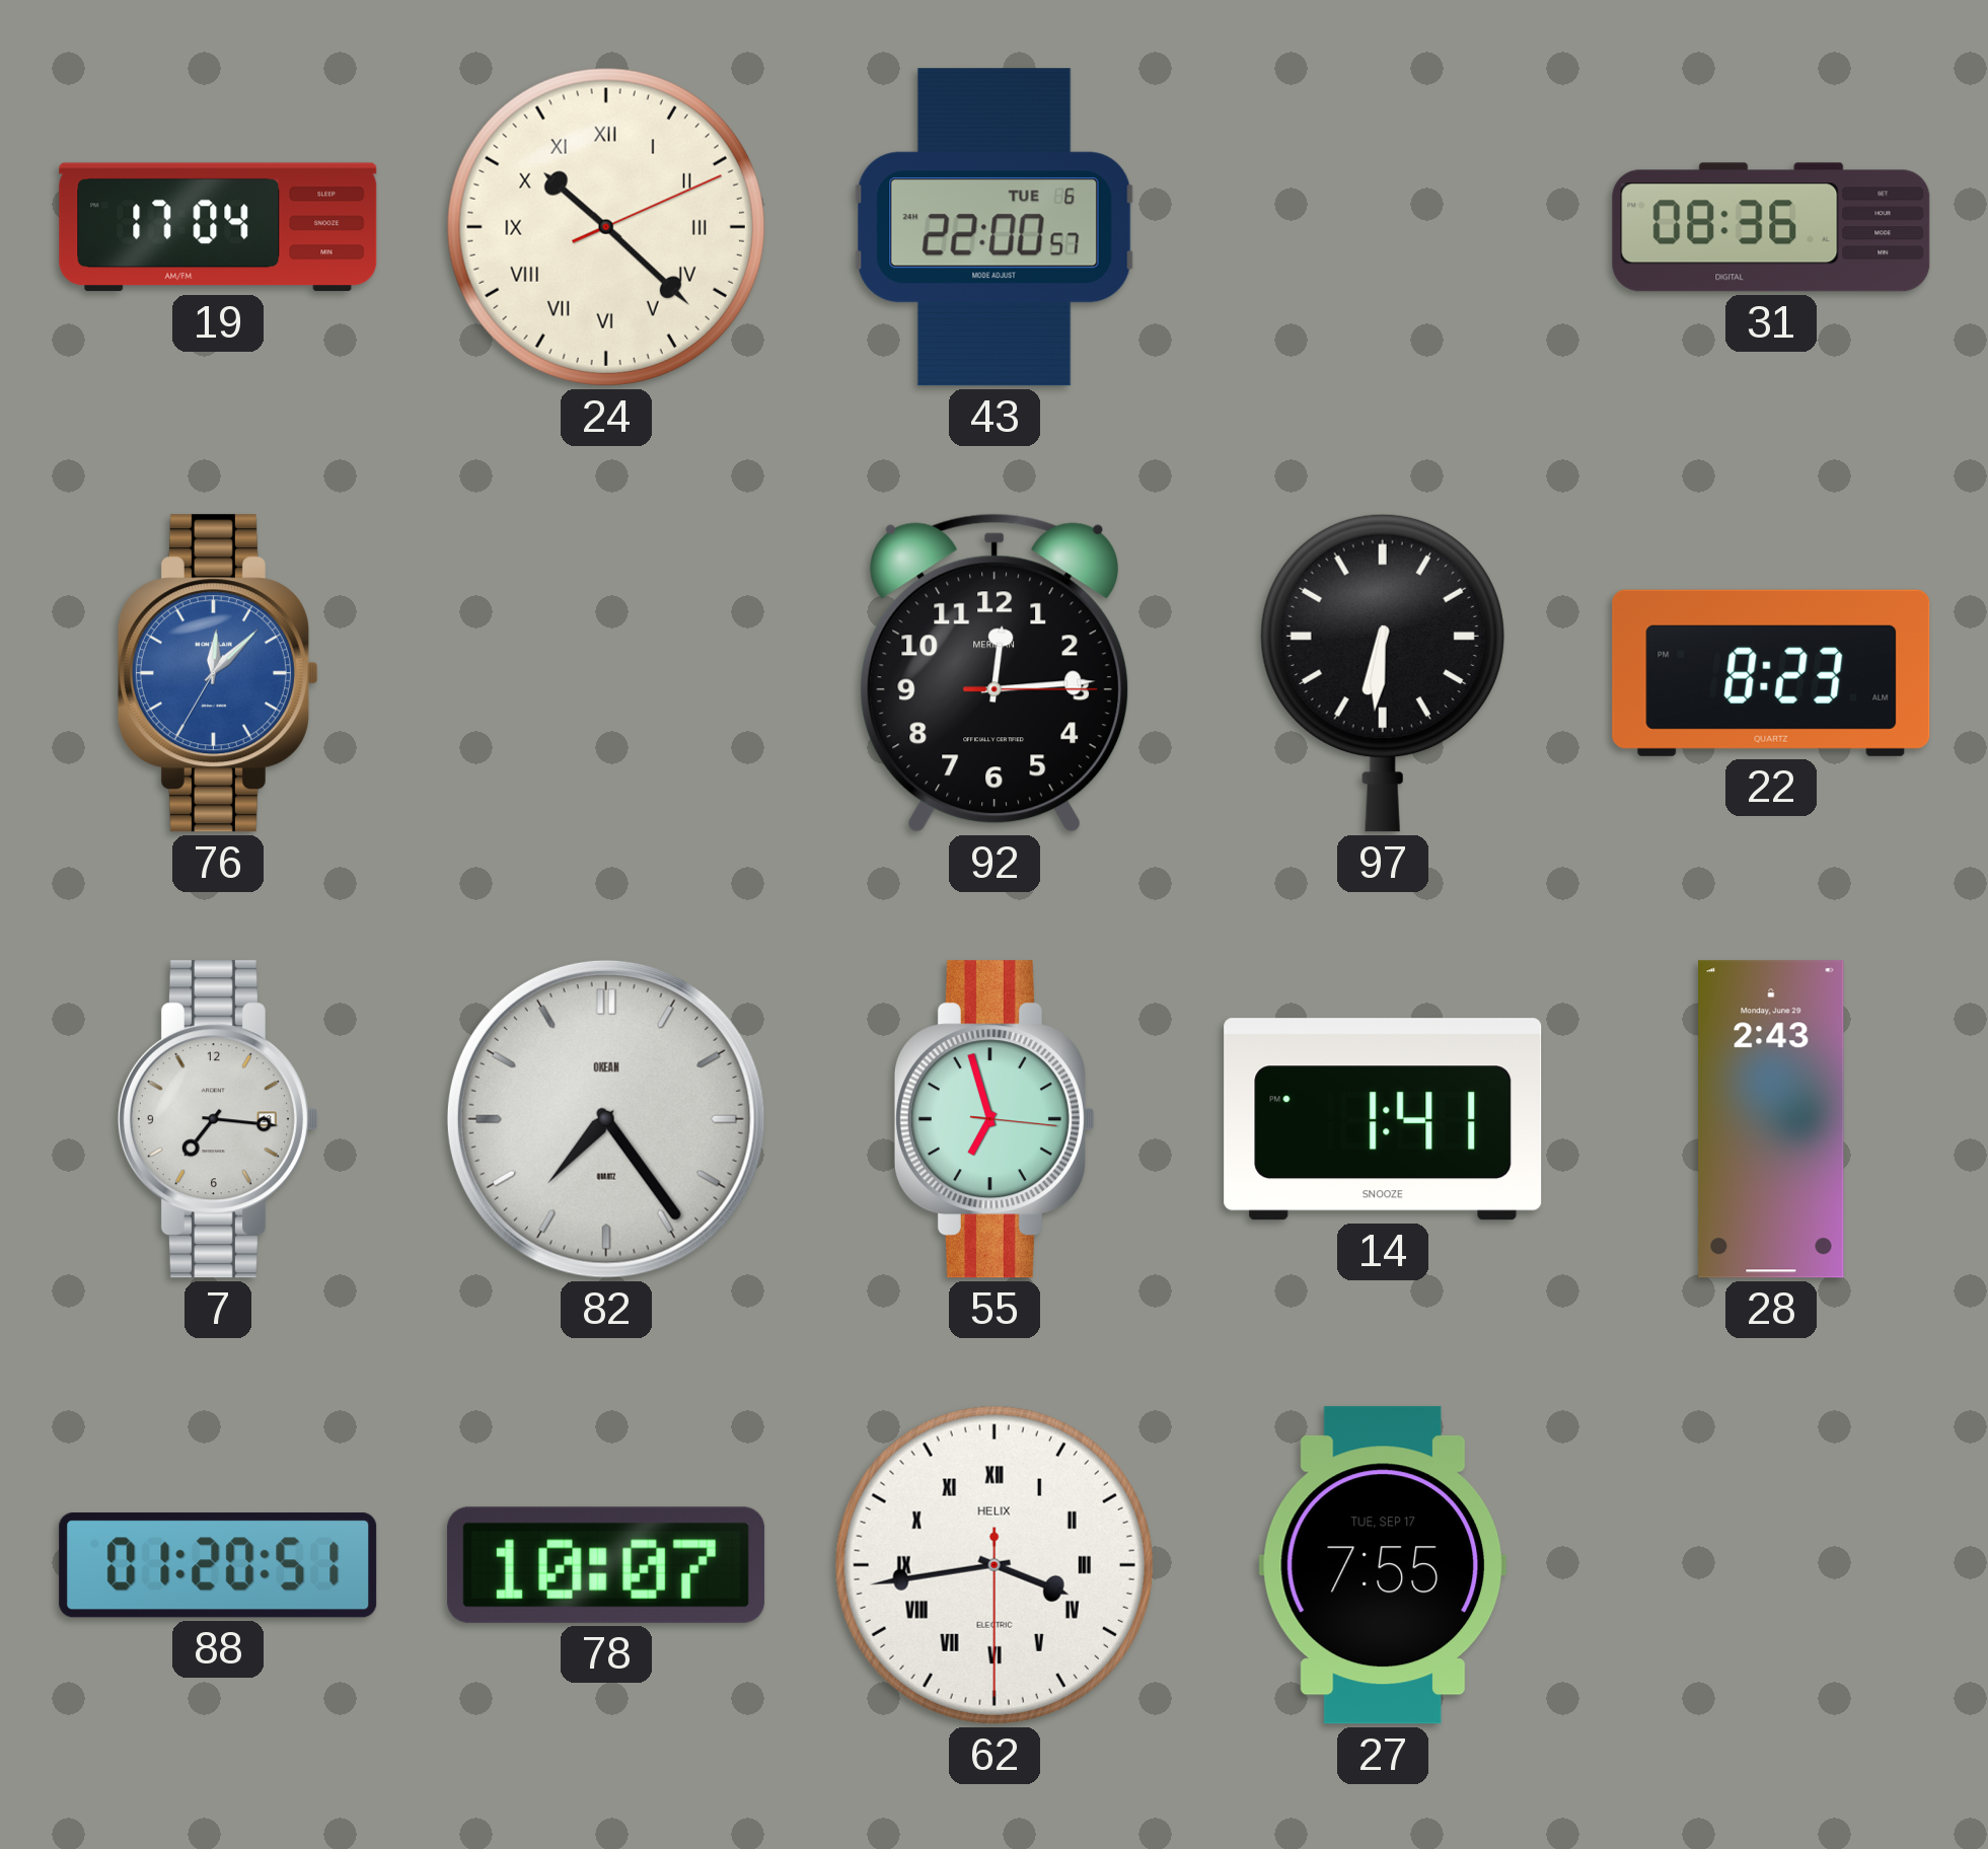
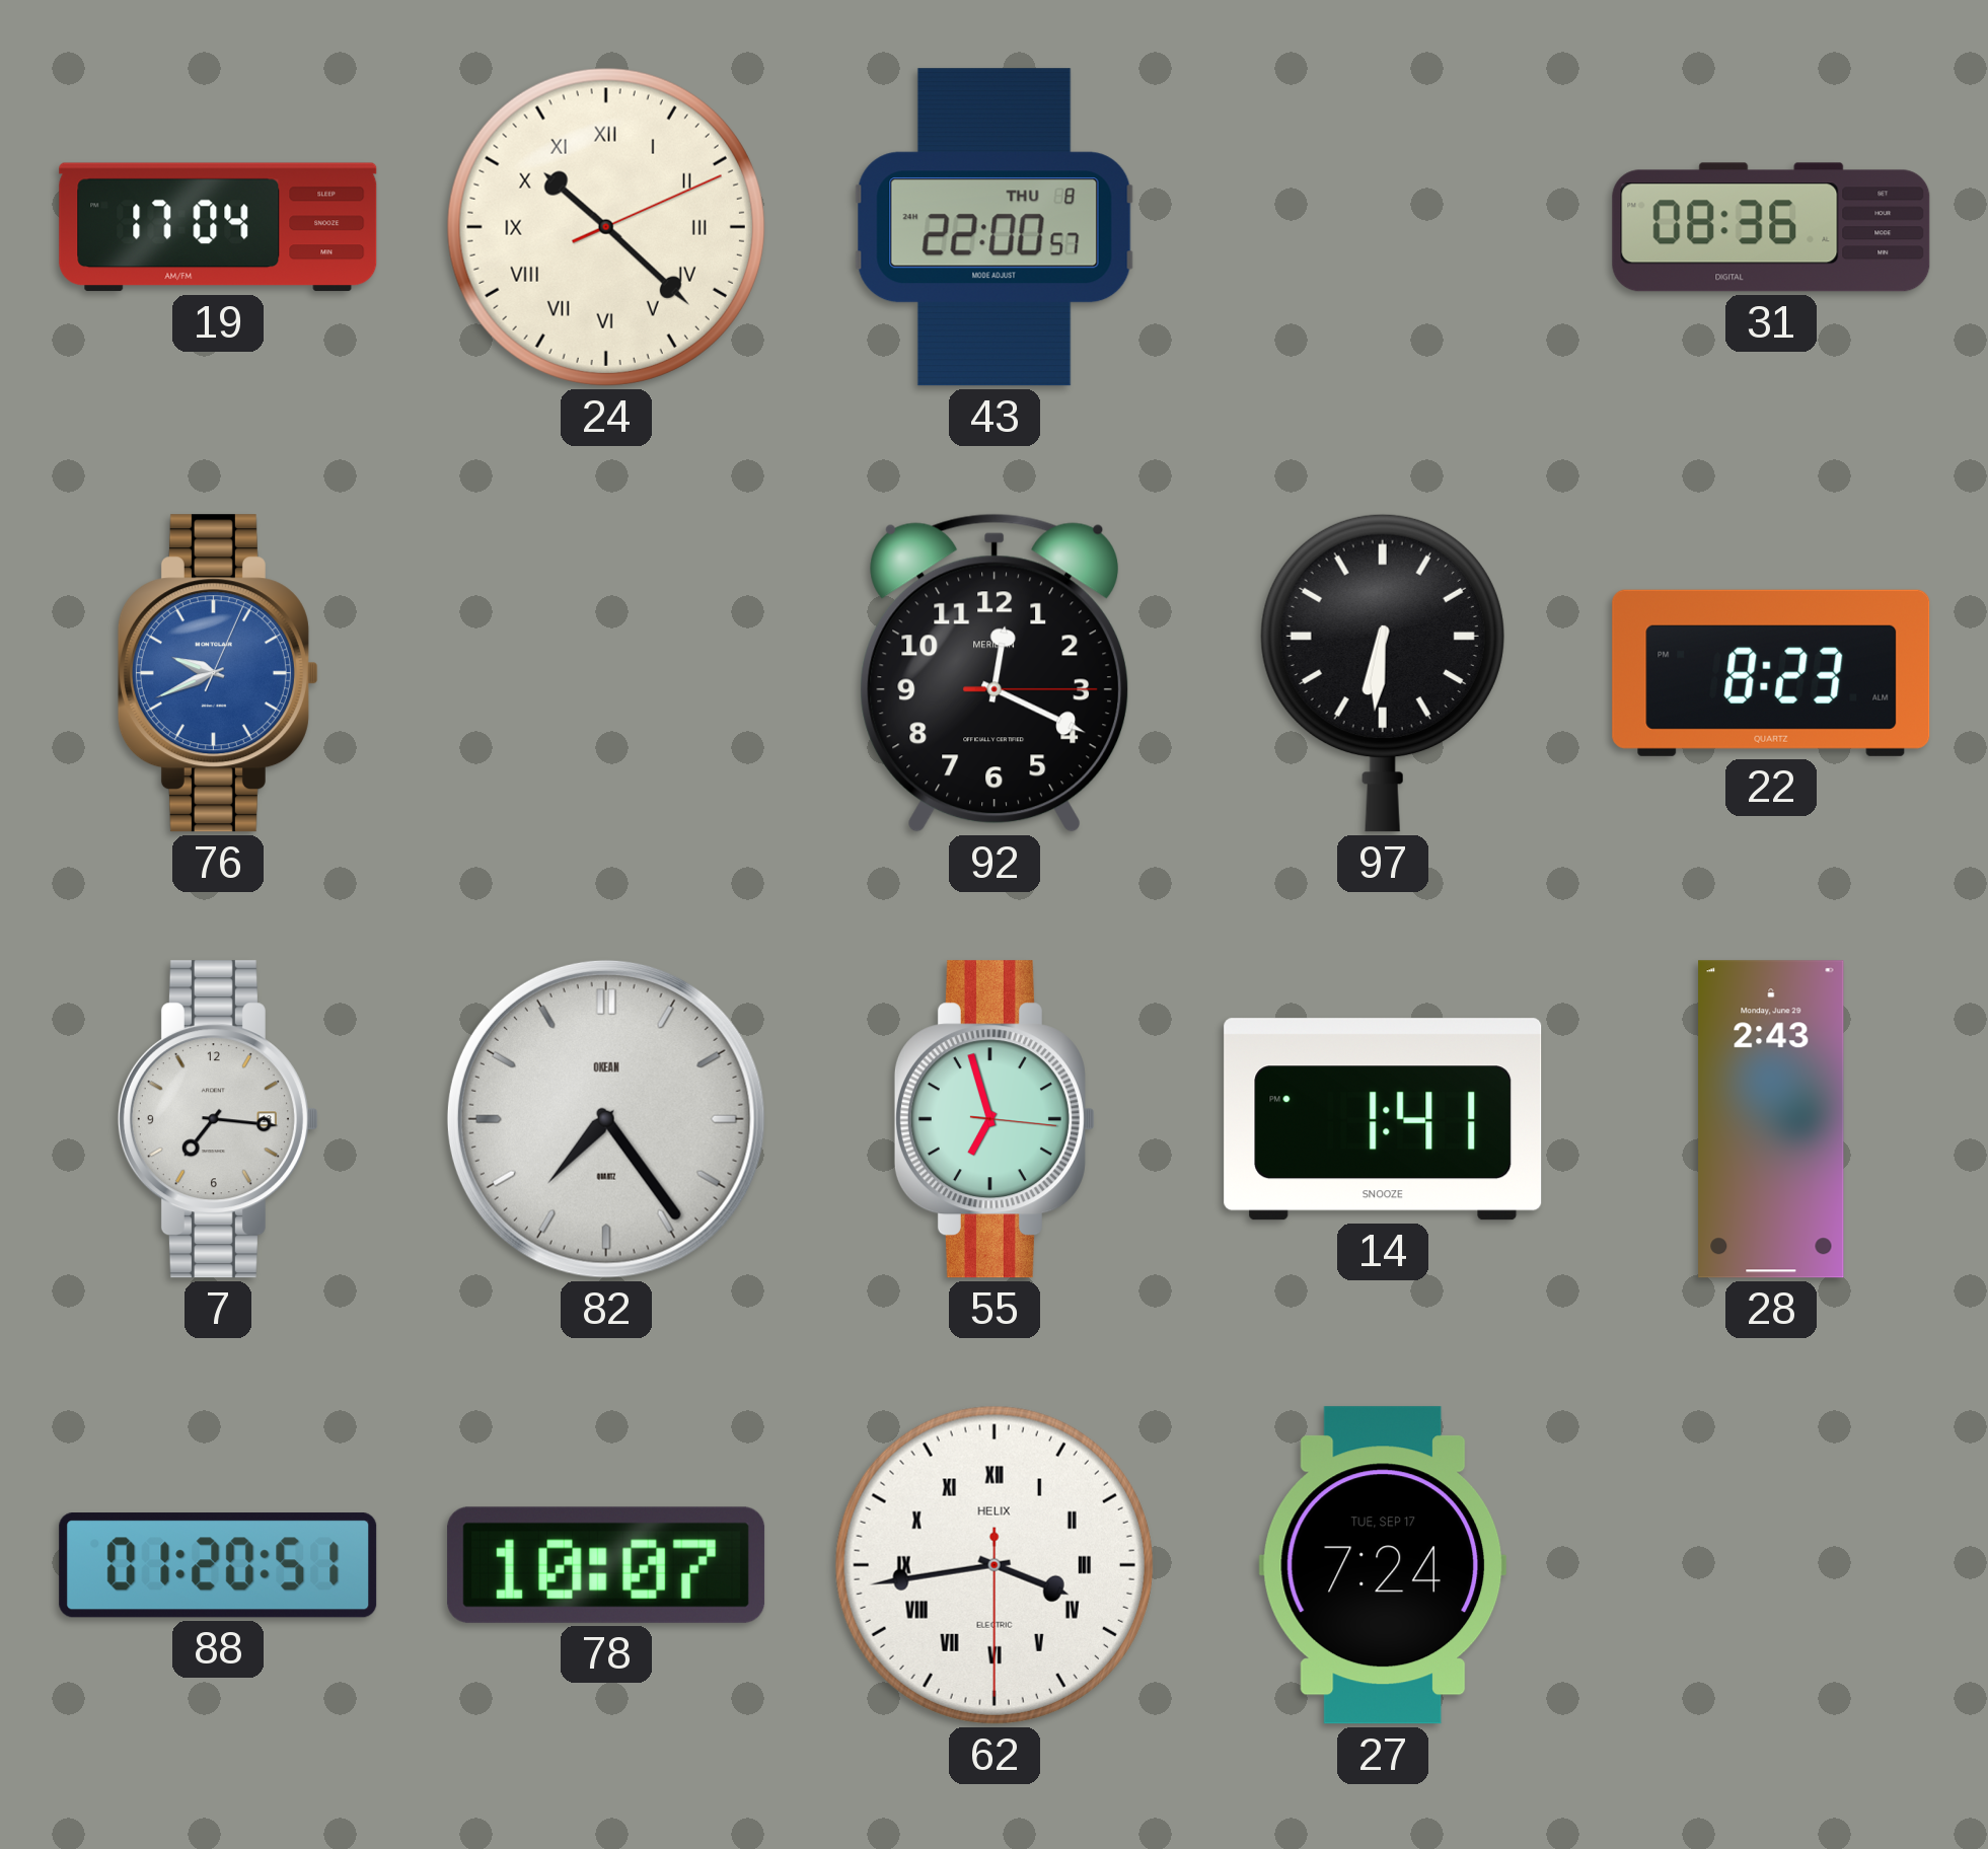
43 date: TUE 6 -> THU 8
76: 12:07 -> 9:41
92: 12:14 -> 12:19
27: 7:55 -> 7:24
